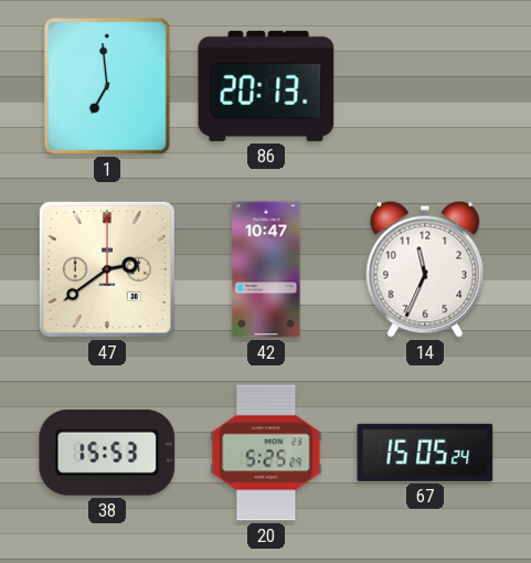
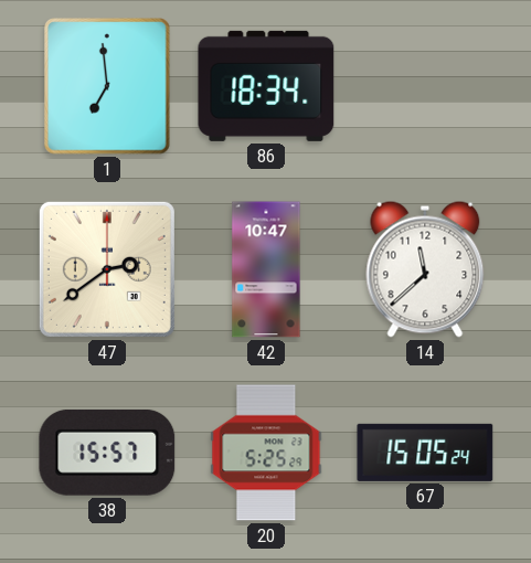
86: 20:13 -> 18:34
14: 11:34 -> 11:38
38: 15:53 -> 15:57
